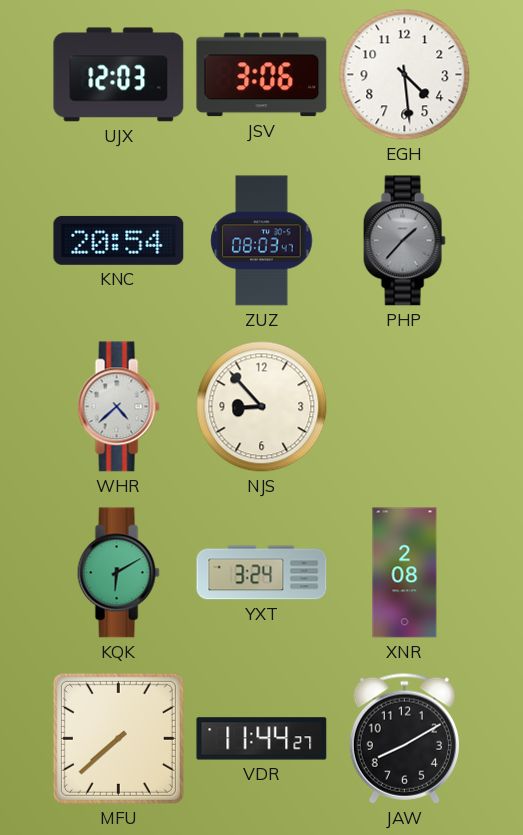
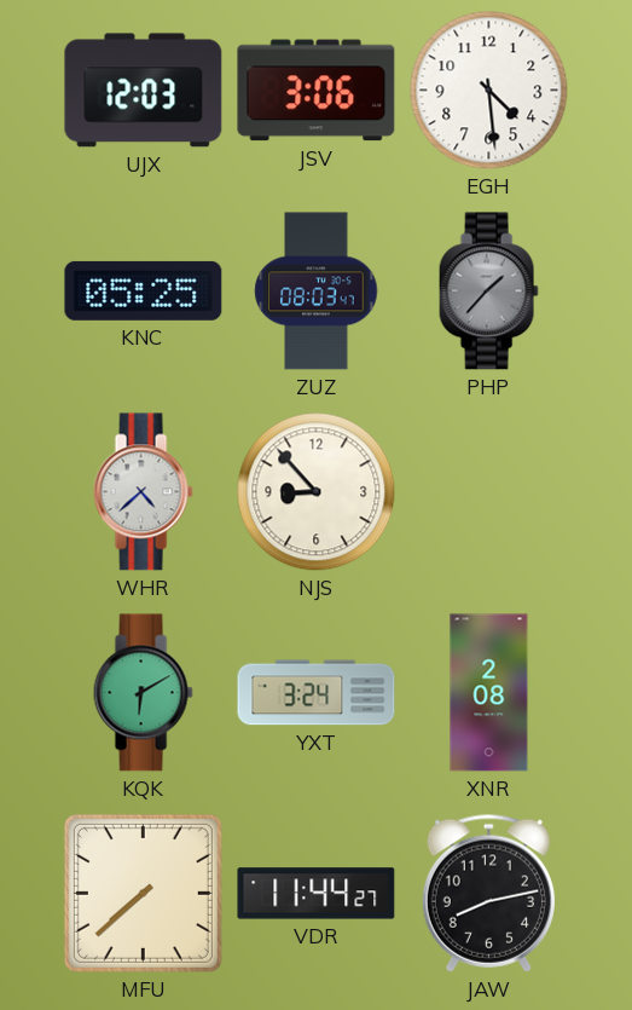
KNC: 20:54 -> 05:25
JAW: 8:10 -> 8:13
